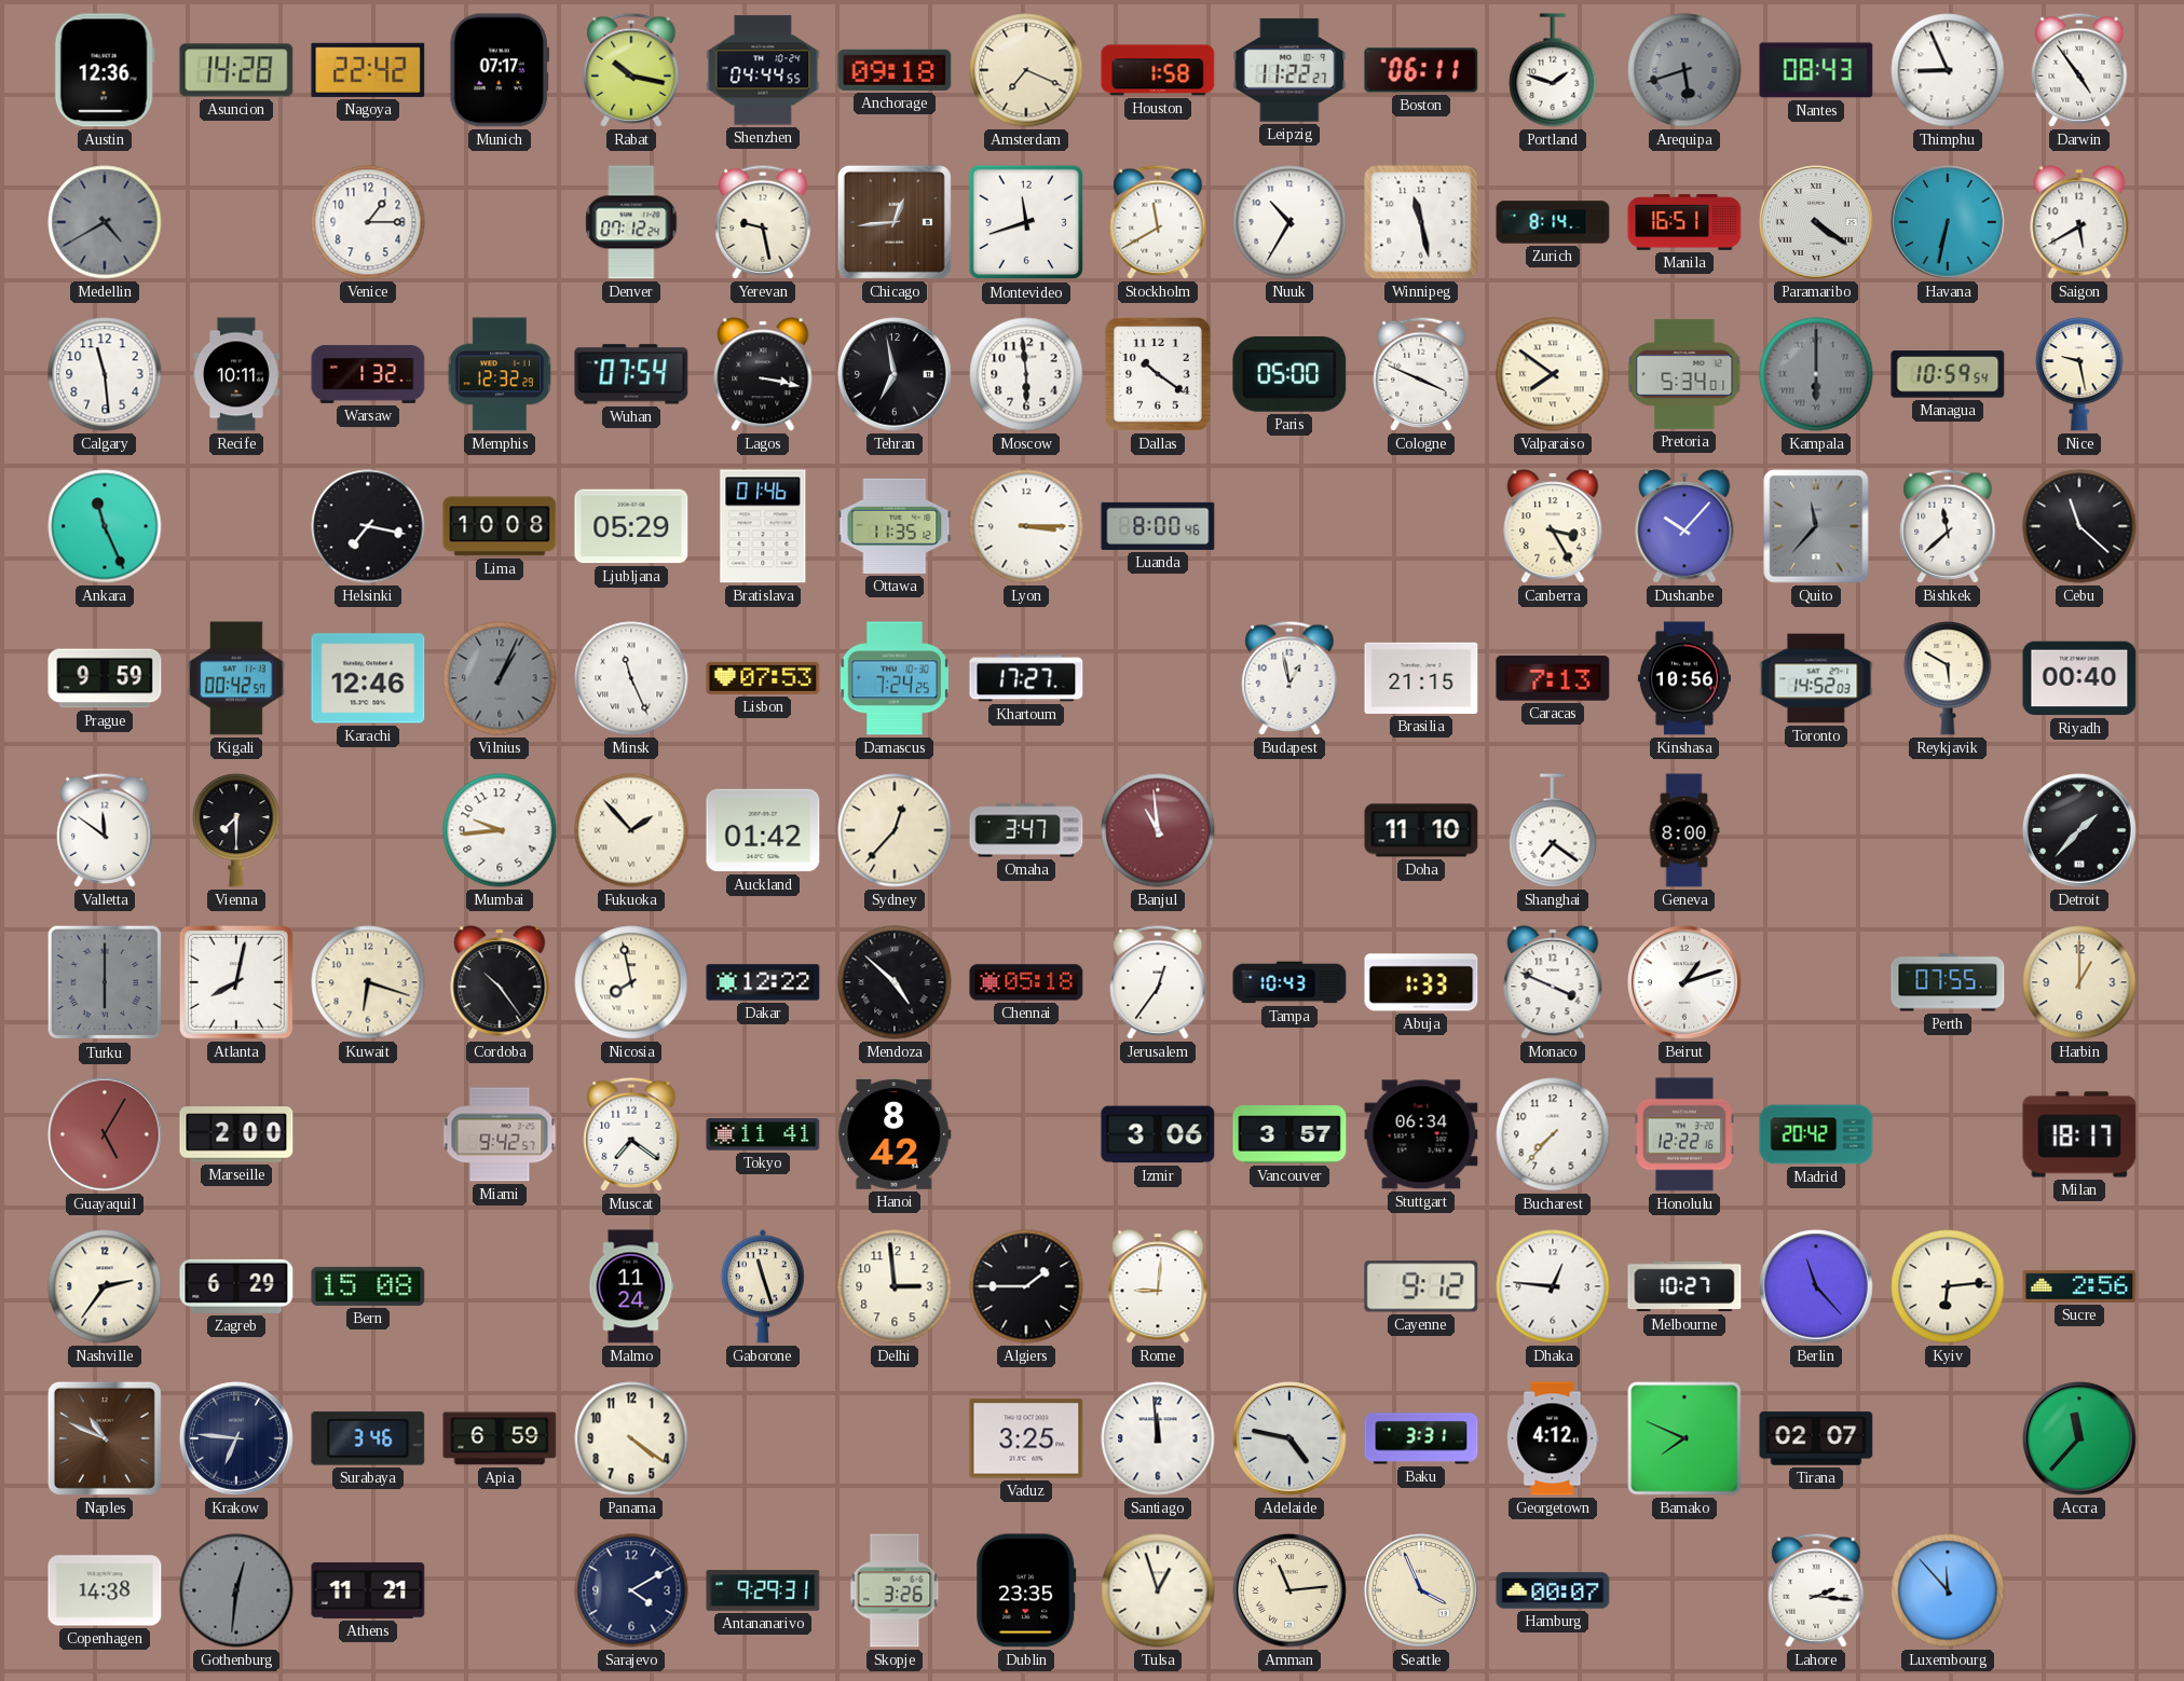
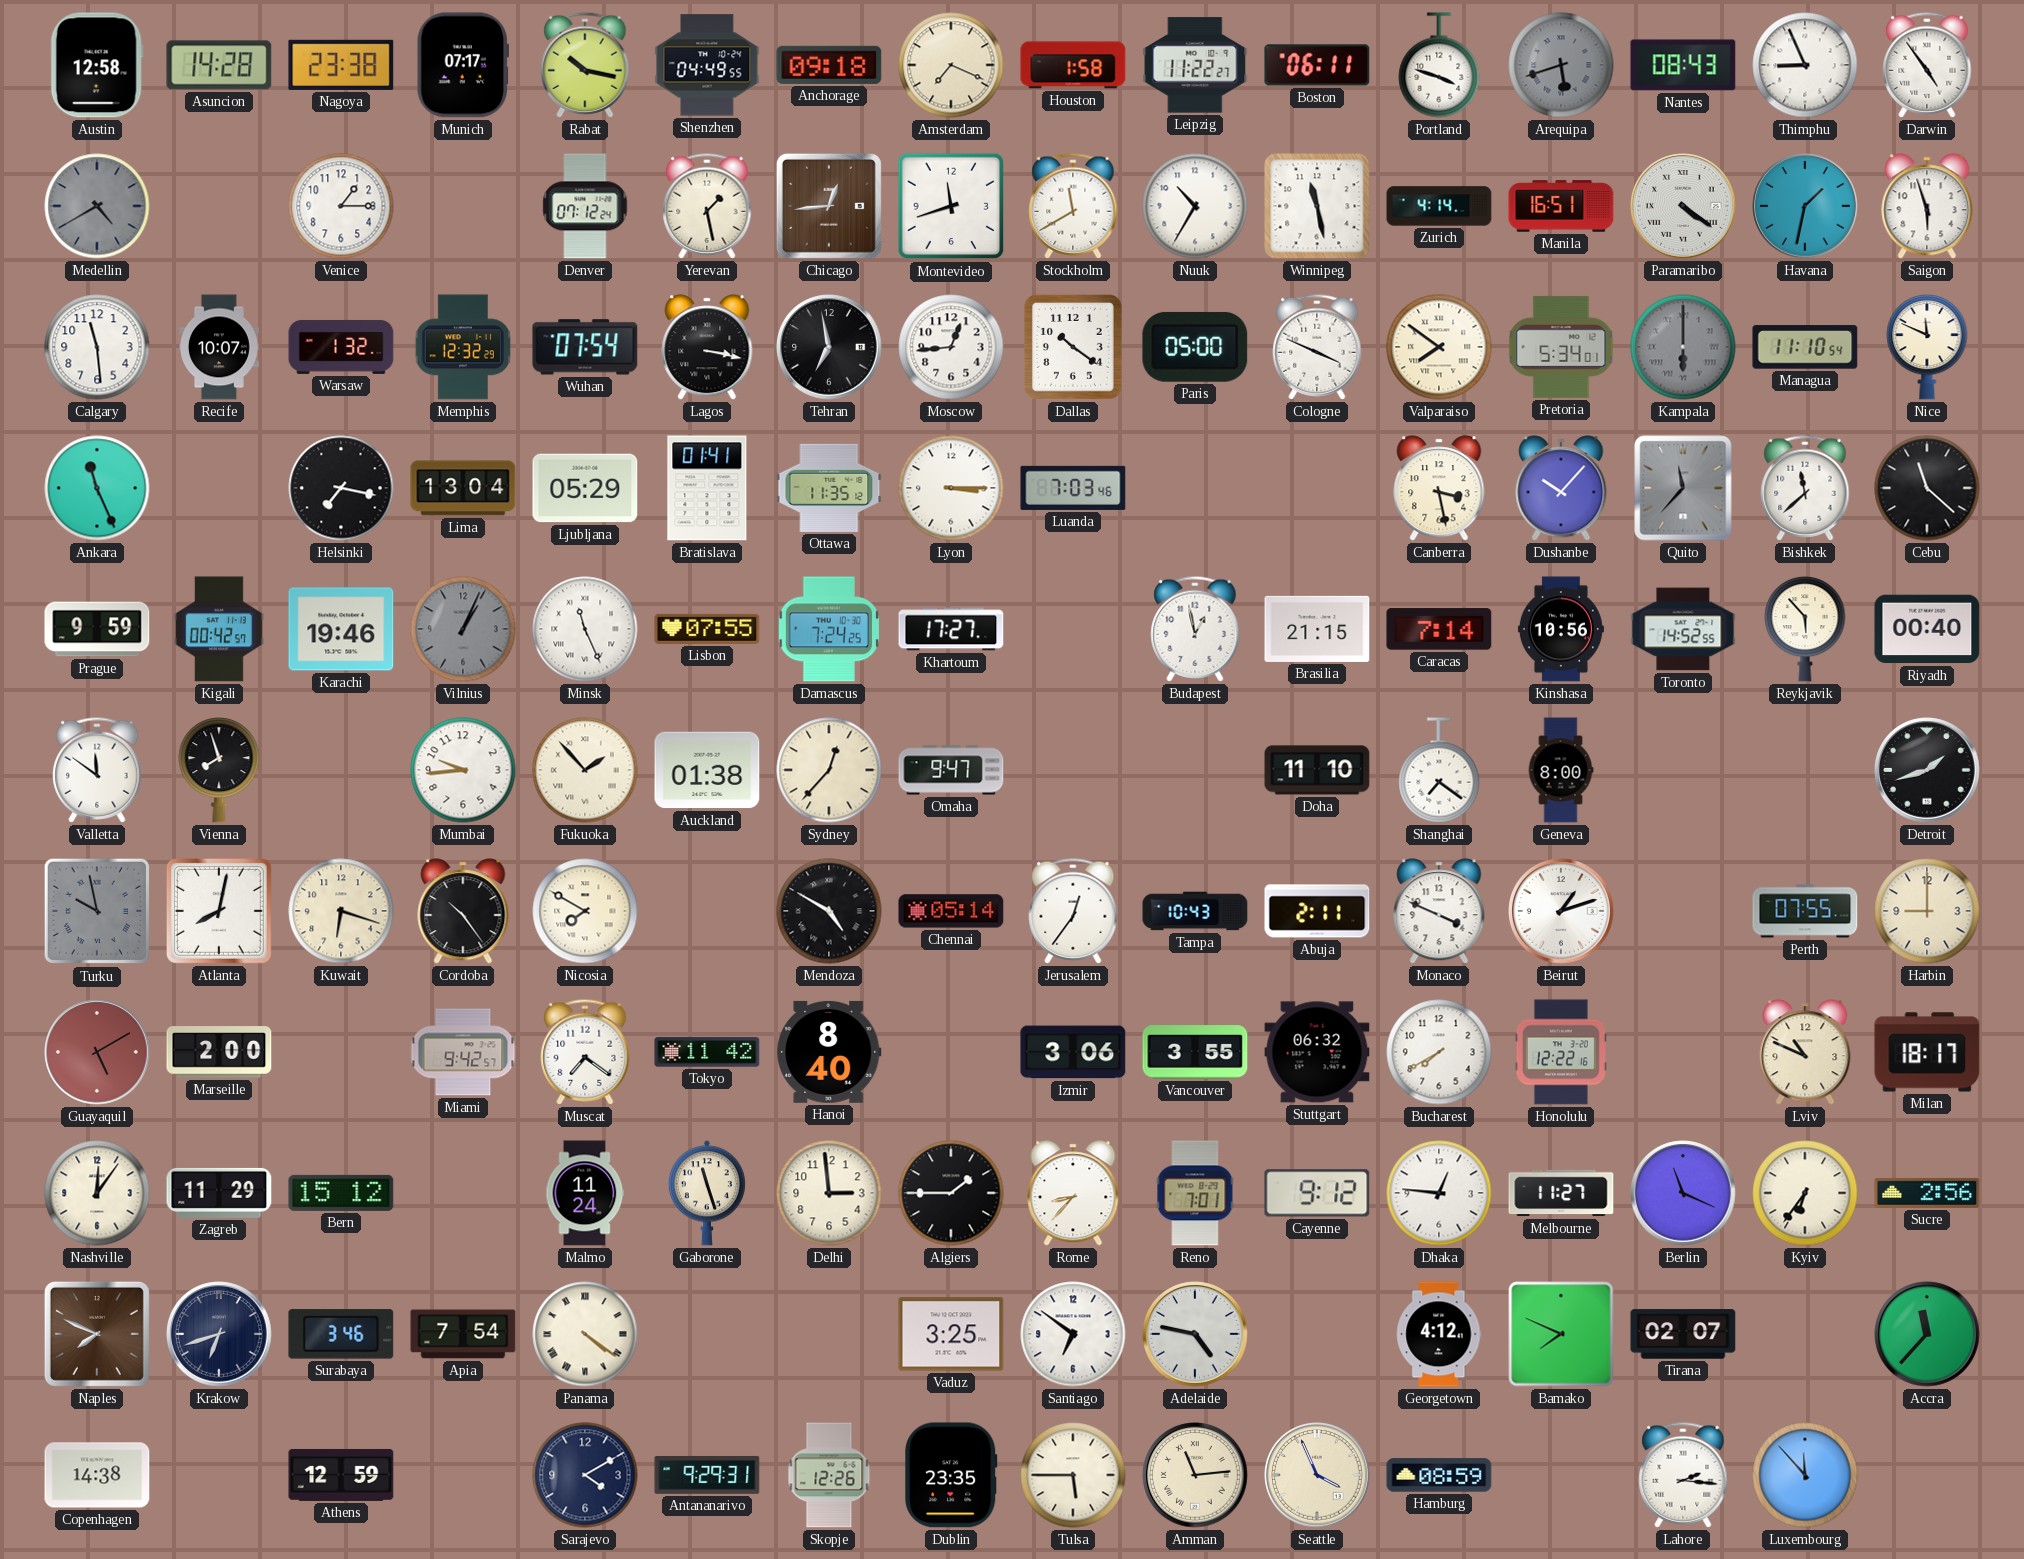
Austin: 12:36 -> 12:58
Nagoya: 22:42 -> 23:38
Shenzhen: 04:44 -> 04:49
Portland: 1:48 -> 3:48
Yerevan: 9:28 -> 1:28
Zurich: 8:14 -> 4:14
Havana: 6:32 -> 1:32
Saigon: 5:40 -> 5:57
Recife: 10:11 -> 10:07
Moscow: 5:59 -> 12:44
Managua: 10:59 -> 11:10
Nice: 9:28 -> 11:49
Lima: 10:08 -> 13:04
Bratislava: 01:46 -> 01:41
Luanda: 8:00 -> 7:03
Canberra: 3:25 -> 3:28
Karachi: 12:46 -> 19:46
Lisbon: 07:53 -> 07:55
Caracas: 7:13 -> 7:14
Toronto: 14:52:03 -> 14:52:55
Reykjavik: 5:50 -> 5:53
Vienna: 7:30 -> 7:57
Auckland: 01:42 -> 01:38
Omaha: 3:47 -> 9:47
Banjul: 10:59 -> none
Detroit: 1:37 -> 1:42
Turku: 6:00 -> 9:58
Nicosia: 7:58 -> 7:50
Dakar: 12:22 -> none
Mendoza: 4:52 -> 4:50
Chennai: 05:18 -> 05:14
Abuja: 1:33 -> 2:11
Harbin: 1:00 -> 9:00
Guayaquil: 5:05 -> 5:10
Tokyo: 11:41 -> 11:42
Hanoi: 8:42 -> 8:40
Vancouver: 3:57 -> 3:55
Stuttgart: 06:34 -> 06:32
Bucharest: 7:37 -> 7:40
Madrid: 20:42 -> none
Lviv: none -> 10:49
Nashville: 2:36 -> 12:06
Zagreb: 6:29 -> 11:29
Bern: 15:08 -> 15:12
Rome: 9:01 -> 8:37
Reno: none -> 7:01
Melbourne: 10:27 -> 11:27
Berlin: 11:23 -> 11:19
Kyiv: 6:14 -> 6:36
Naples: 10:49 -> 7:49
Krakow: 6:46 -> 6:42
Apia: 6:59 -> 7:54
Panama numerals: Arabic -> Roman
Santiago: 11:59 -> 6:51
Baku: 3:31 -> none
Gothenburg: 12:31 -> none
Athens: 11:21 -> 12:59
Skopje: 3:26 -> 12:26
Tulsa: 12:57 -> 5:45
Hamburg: 00:07 -> 08:59
